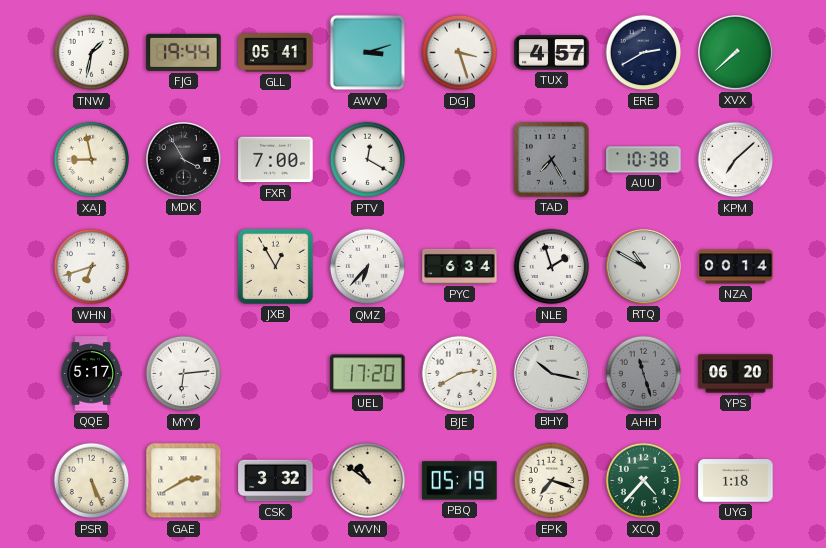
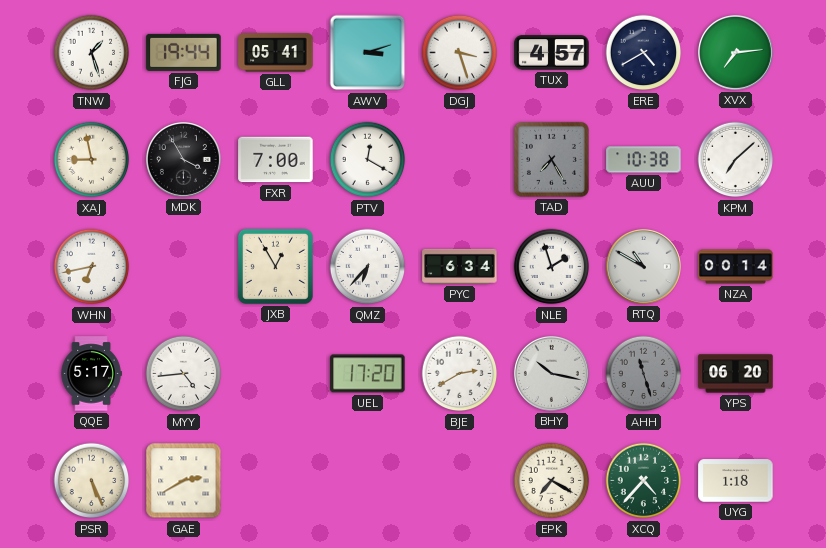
TNW: 1:32 -> 1:27
ERE: 2:40 -> 4:40
XVX: 7:38 -> 7:14
WHN: 6:42 -> 6:43
MYY: 6:14 -> 4:44
CSK: 3:32 -> none
WVN: 10:51 -> none
PBQ: 05:19 -> none
EPK: 7:18 -> 7:20
